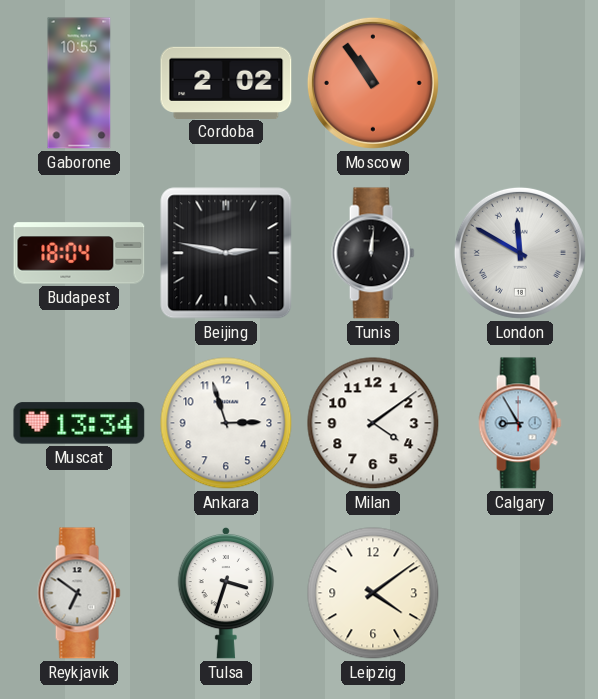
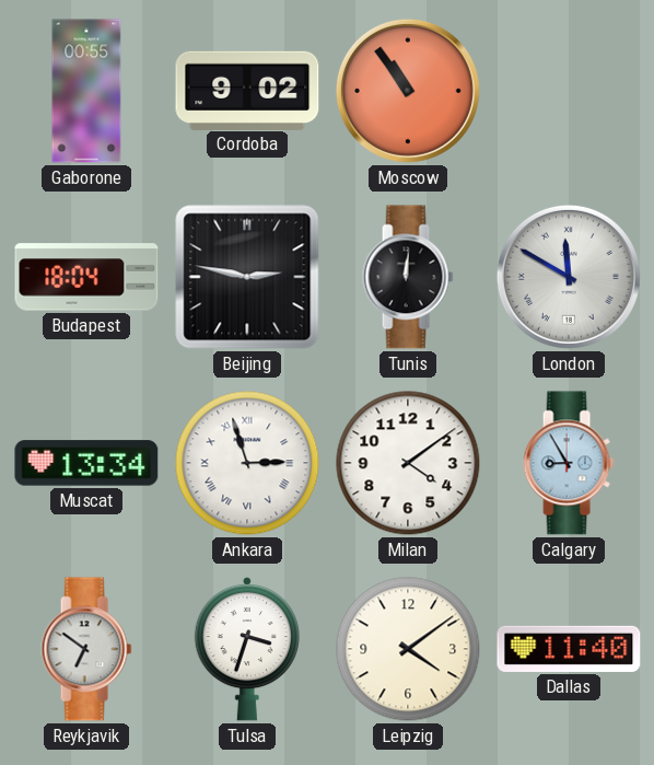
Gaborone: 10:55 -> 00:55
Cordoba: 2:02 -> 9:02
Ankara numerals: Arabic -> Roman
Dallas: none -> 11:40
